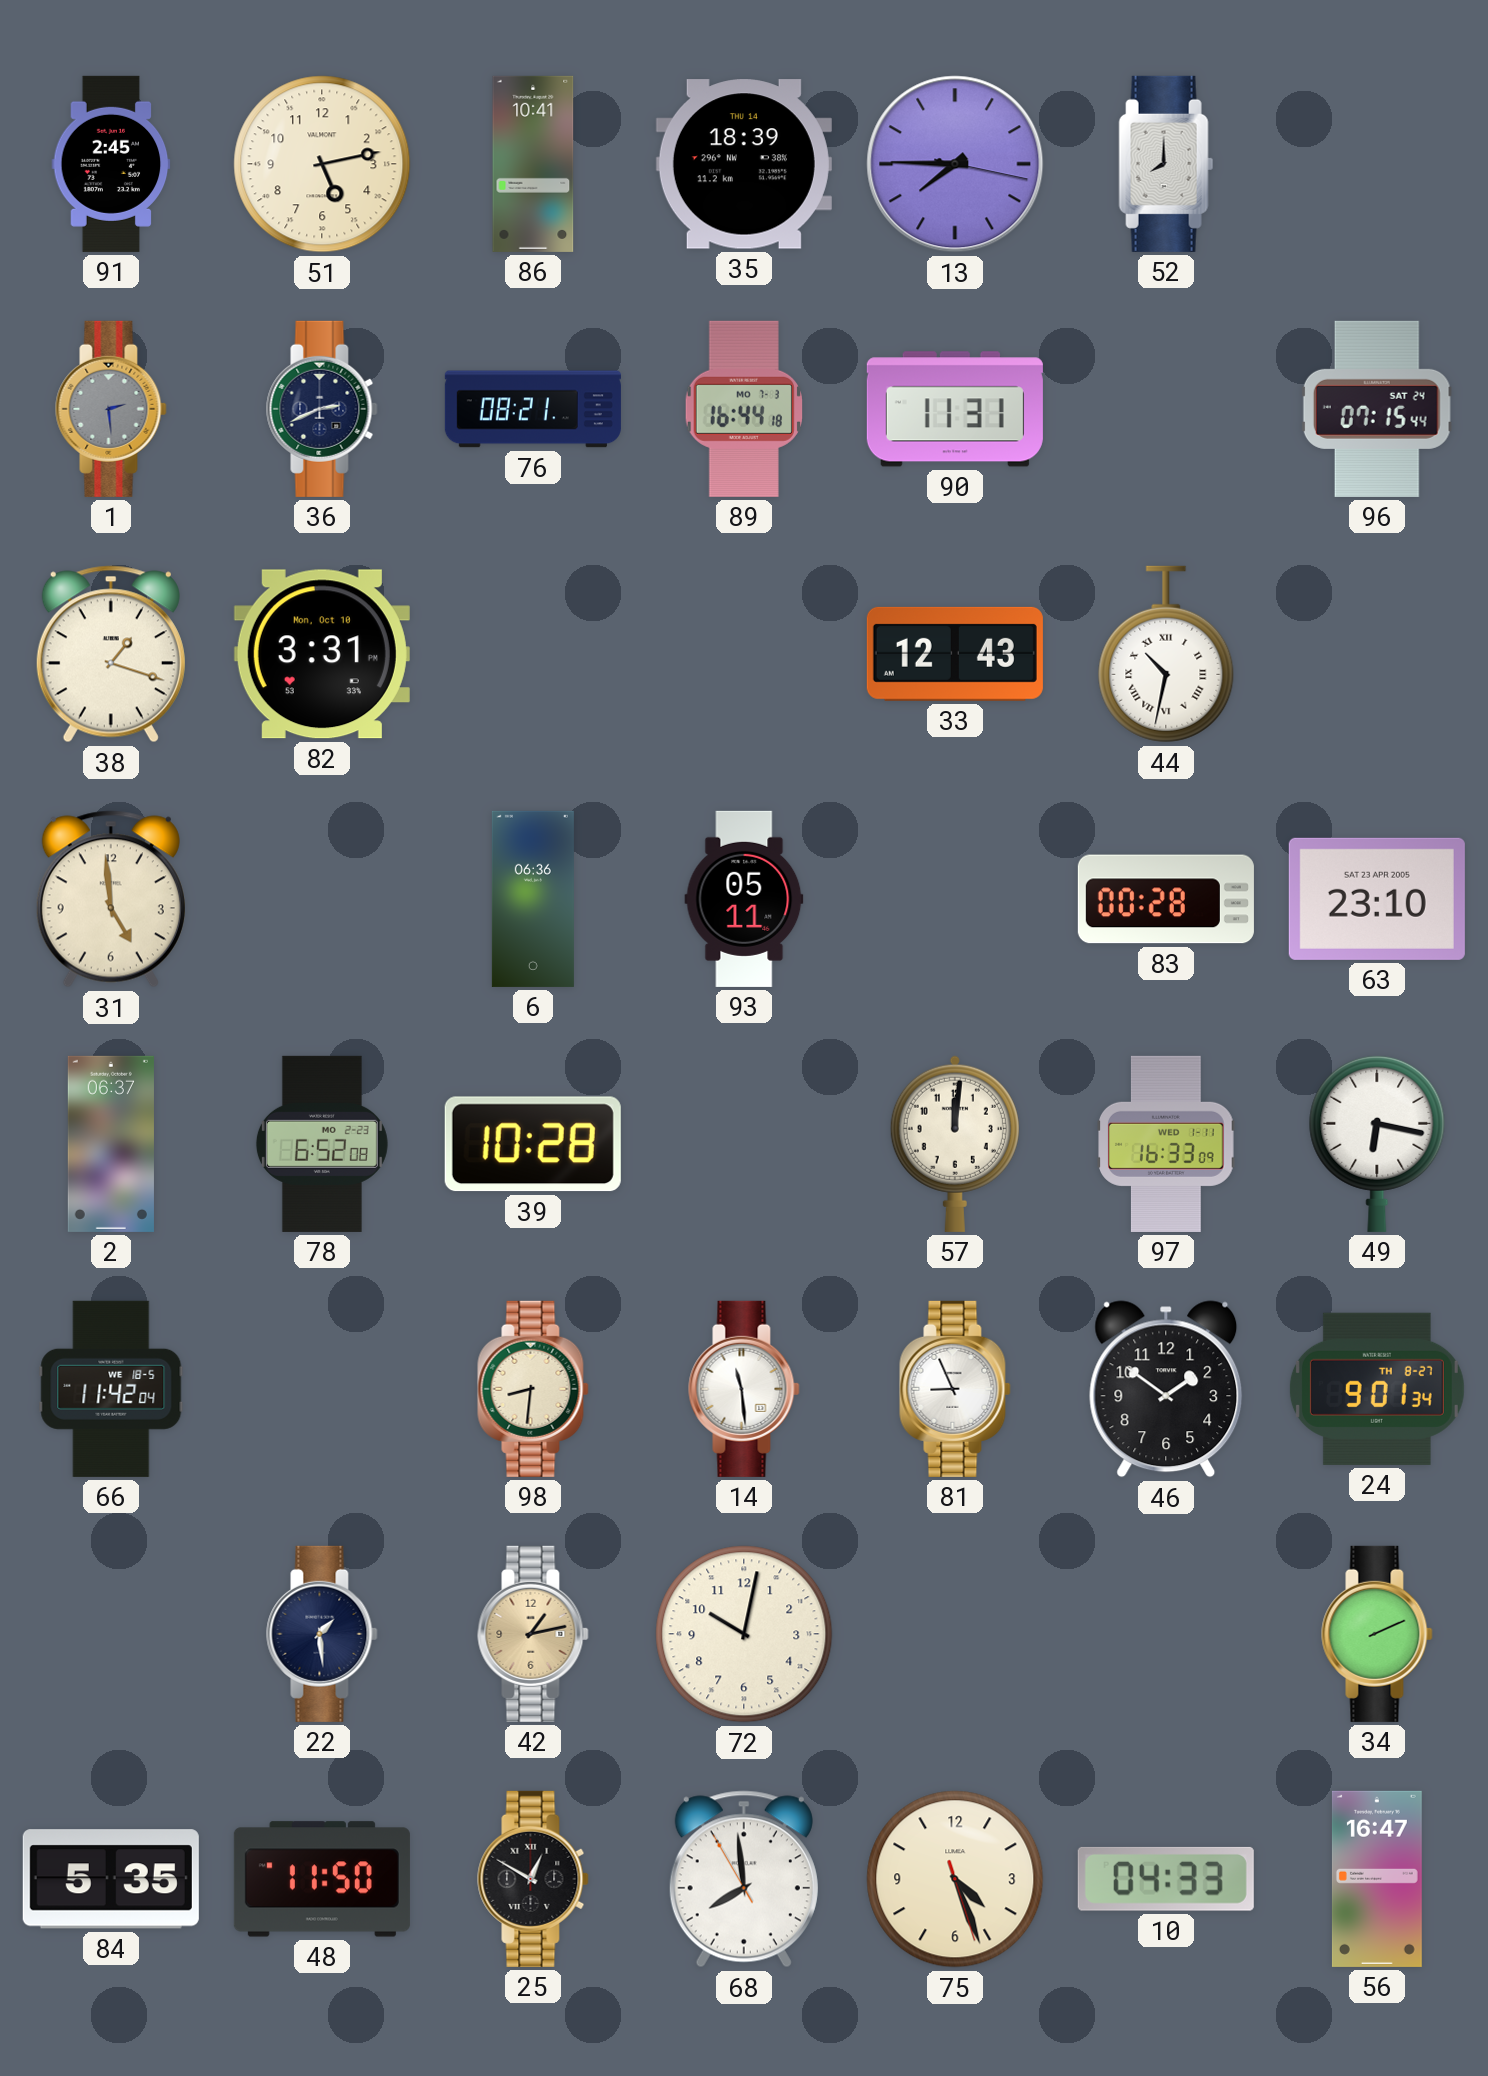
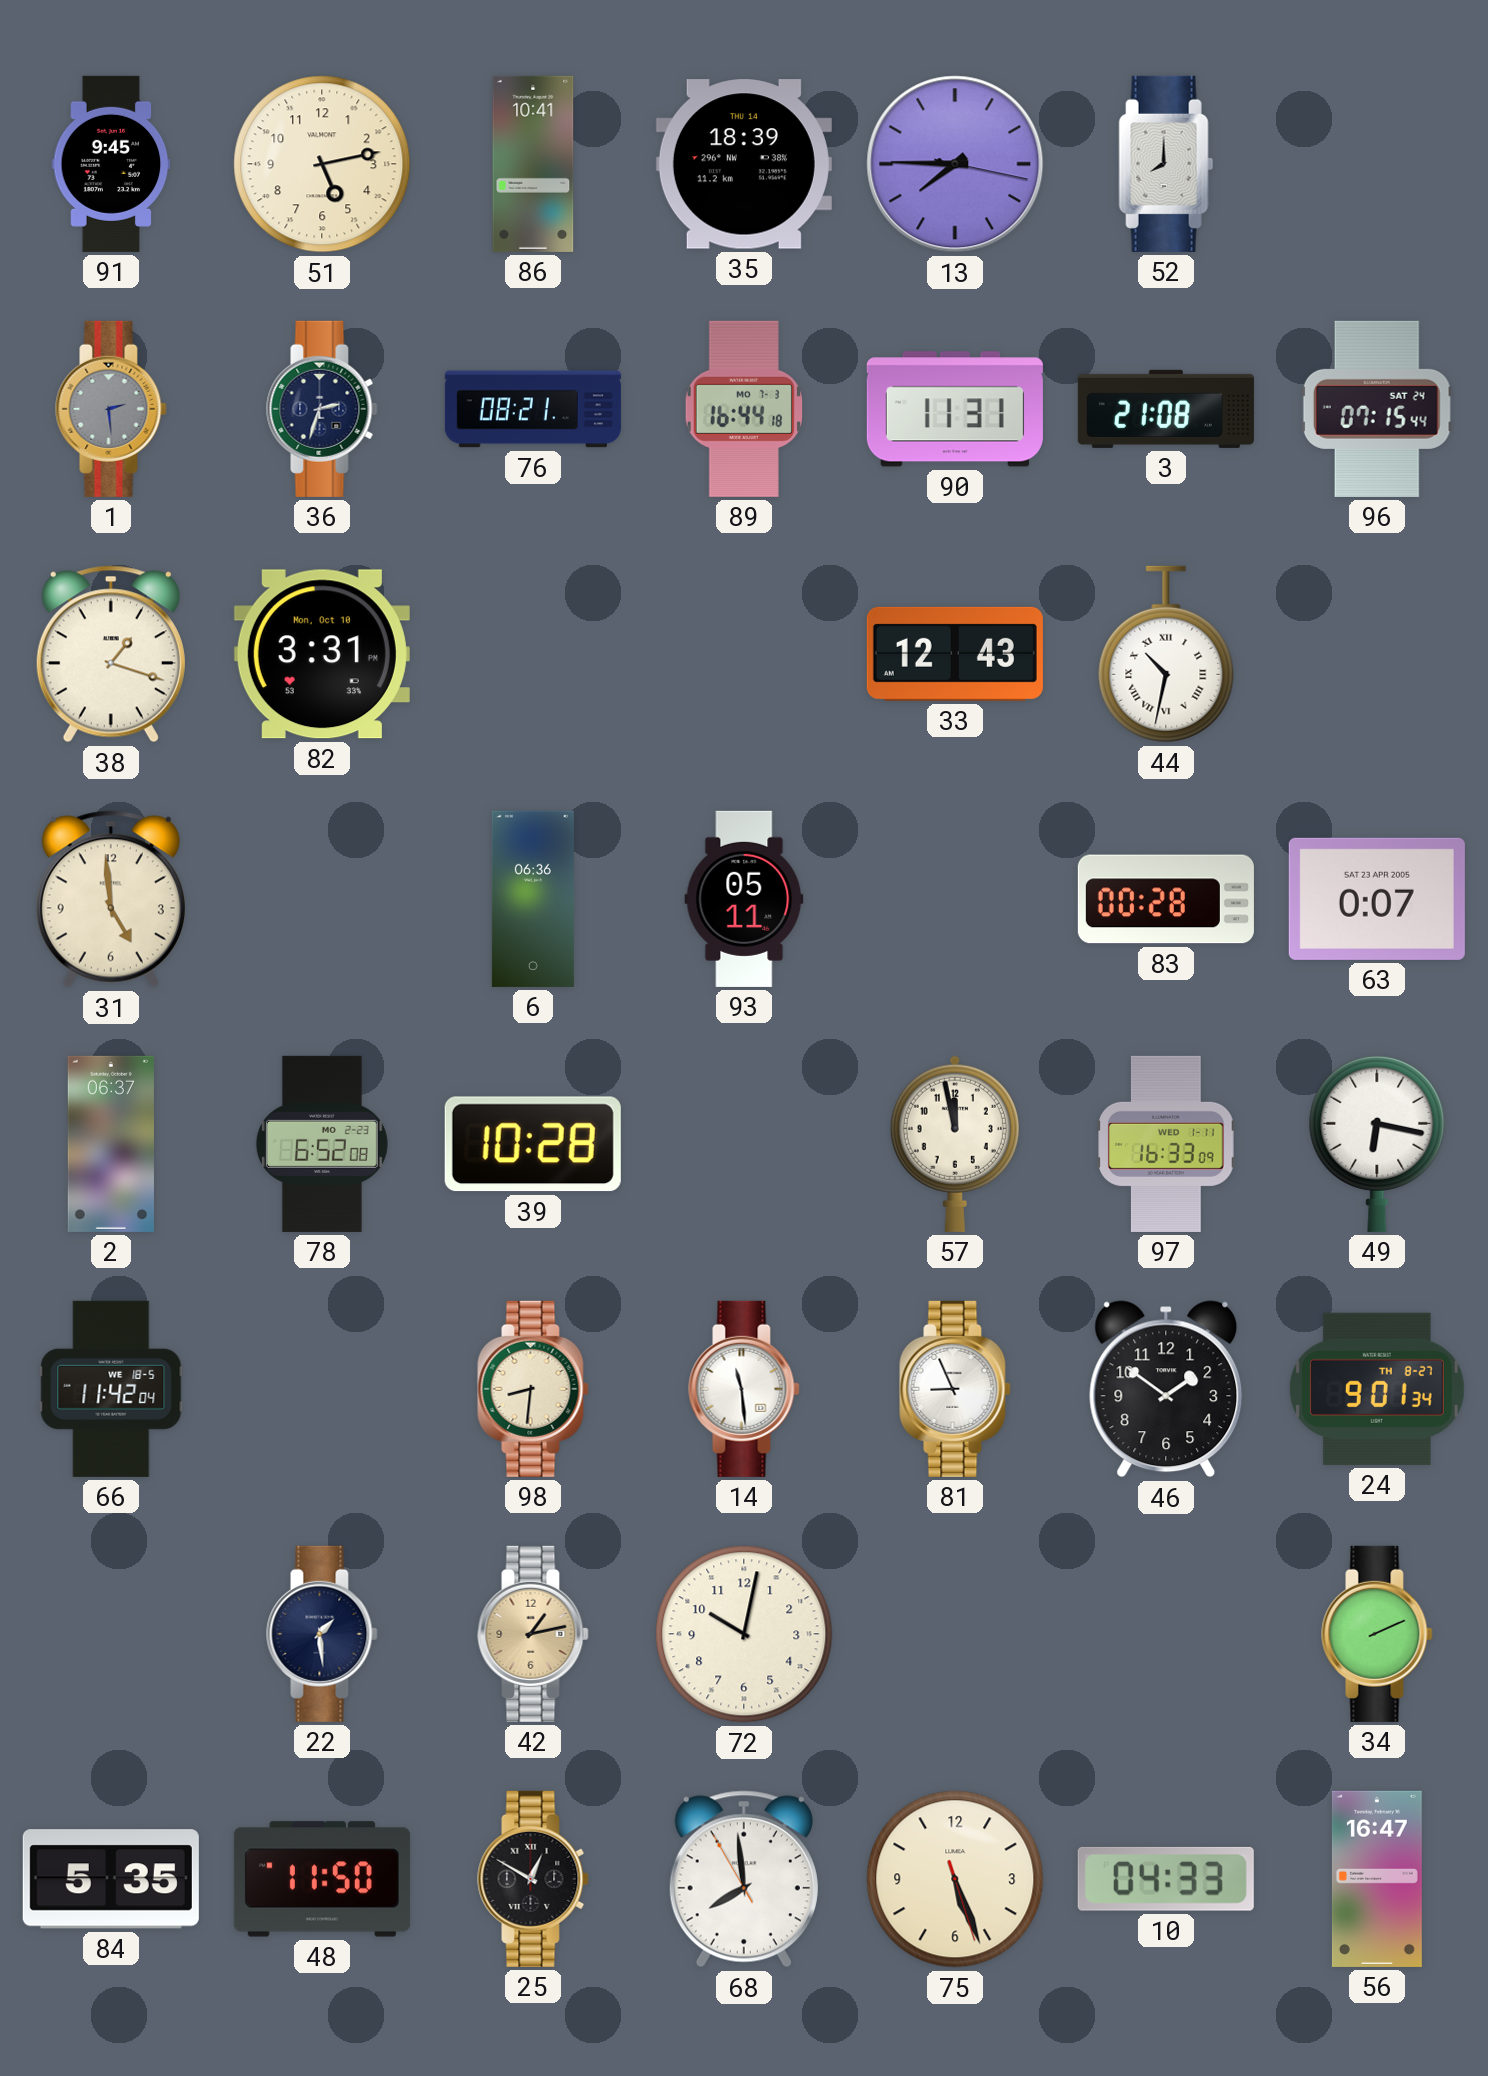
91: 2:45 -> 9:45
36: 2:41 -> 2:33
3: none -> 21:08
63: 23:10 -> 0:07
57: 12:01 -> 11:58
75: 4:26 -> 5:26
